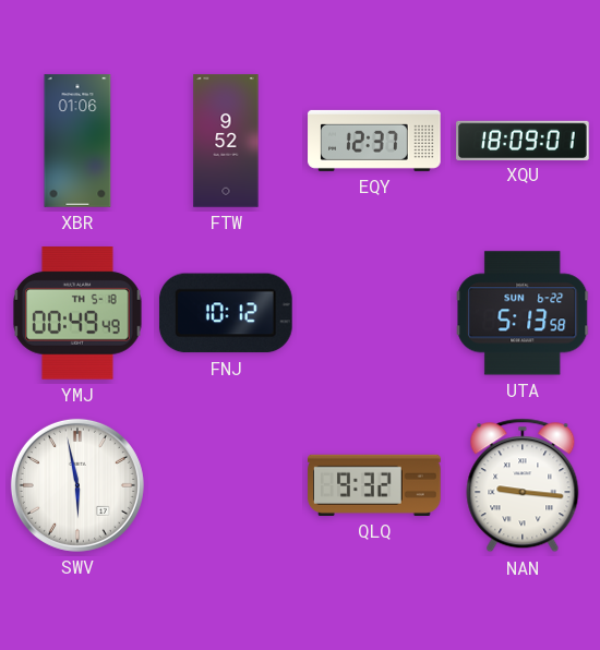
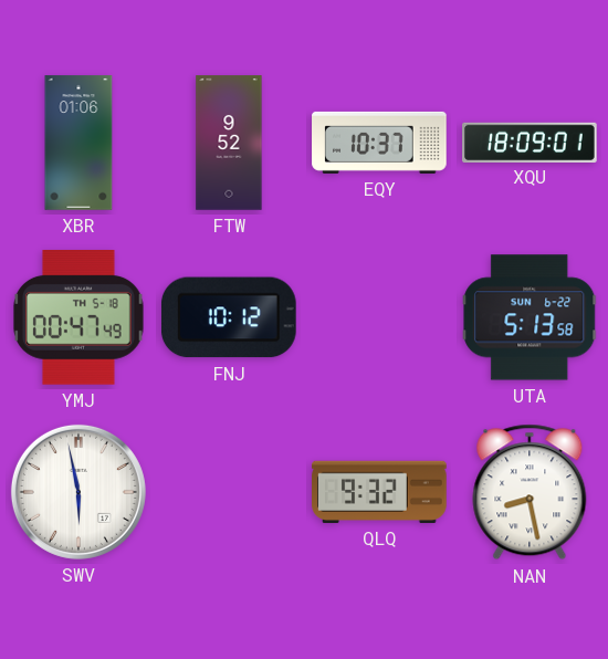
EQY: 12:37 -> 10:37
YMJ: 00:49 -> 00:47
NAN: 9:16 -> 8:28
